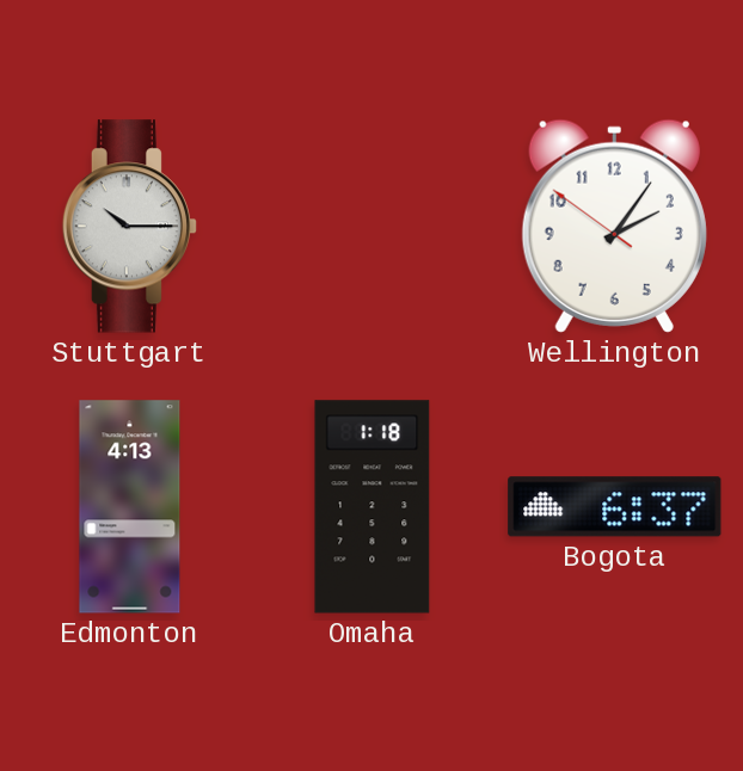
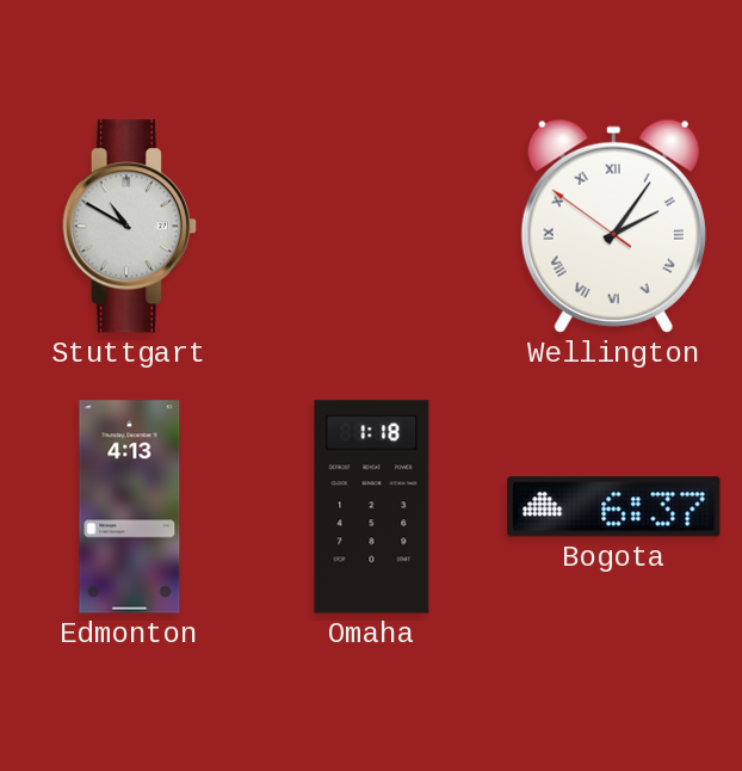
Stuttgart: 10:15 -> 10:50
Wellington numerals: Arabic -> Roman
